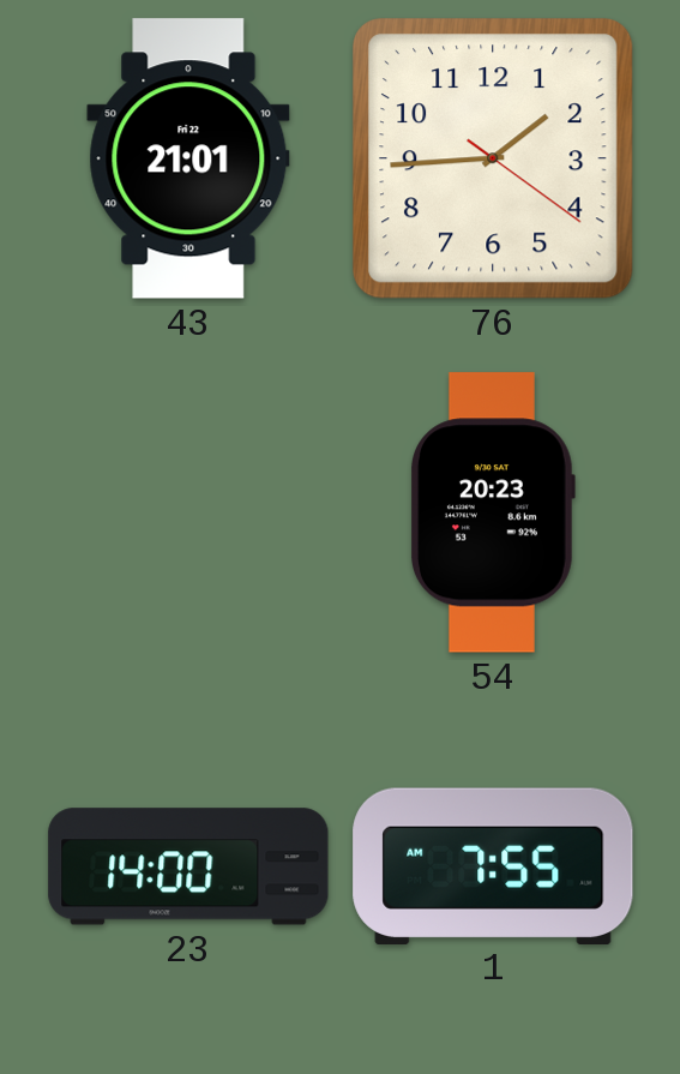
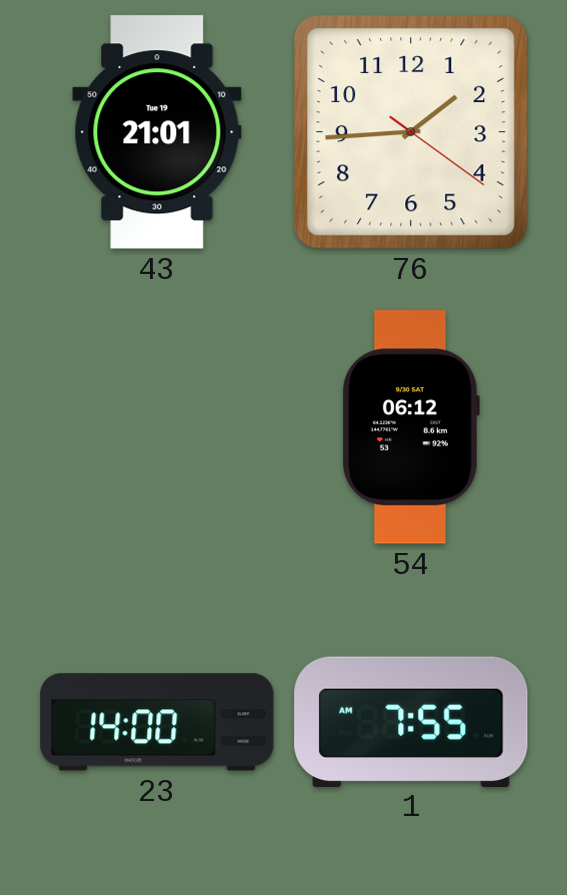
43 date: Fri 22 -> Tue 19
54: 20:23 -> 06:12
